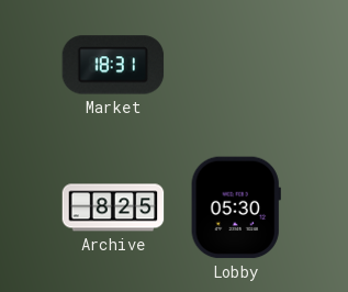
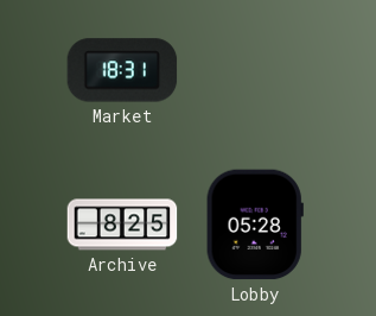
Lobby: 05:30 -> 05:28
